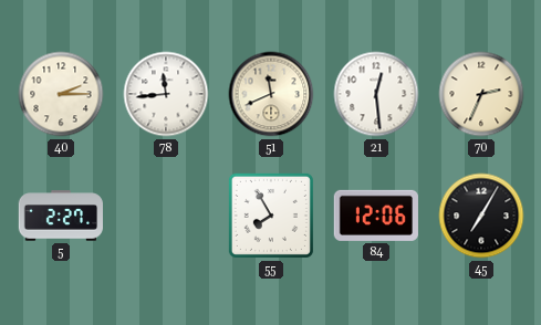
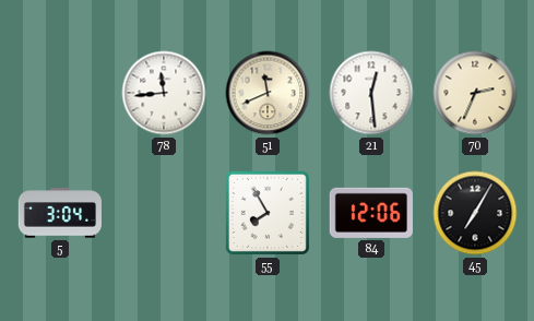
40: 2:15 -> none
5: 2:27 -> 3:04
